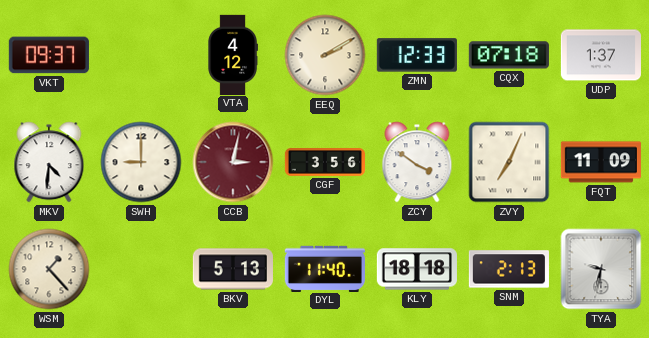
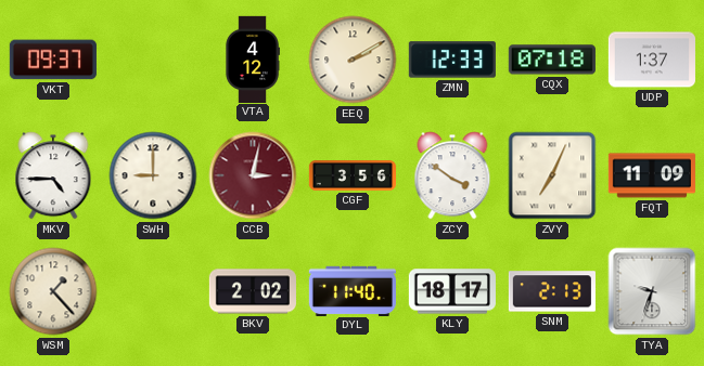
MKV: 4:31 -> 4:45
BKV: 5:13 -> 2:02
KLY: 18:18 -> 18:17
TYA: 9:32 -> 9:33
